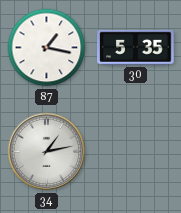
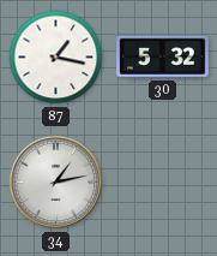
30: 5:35 -> 5:32
